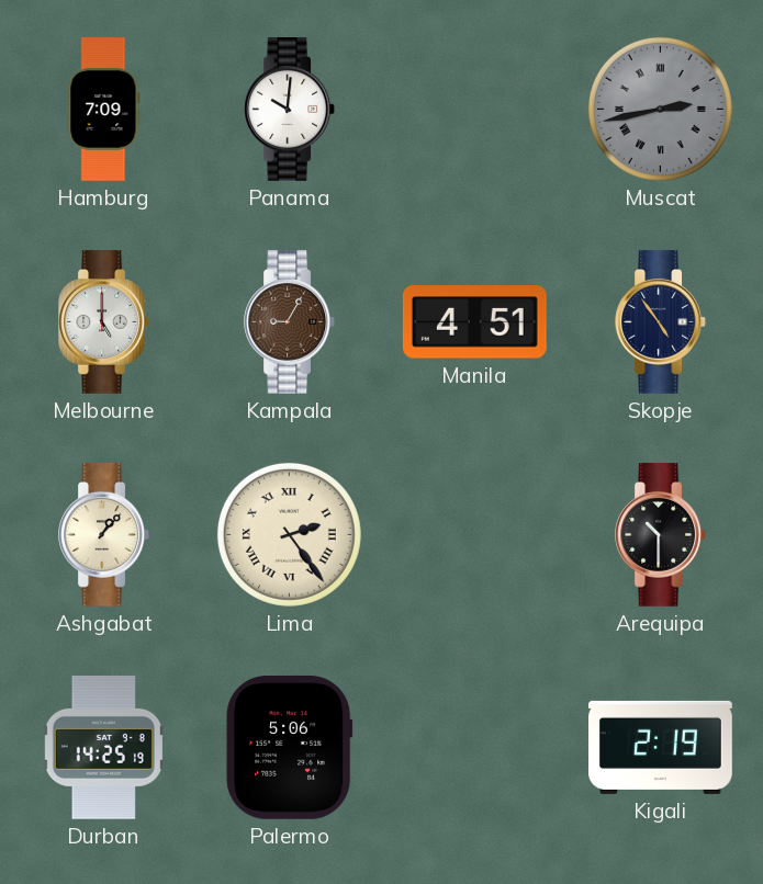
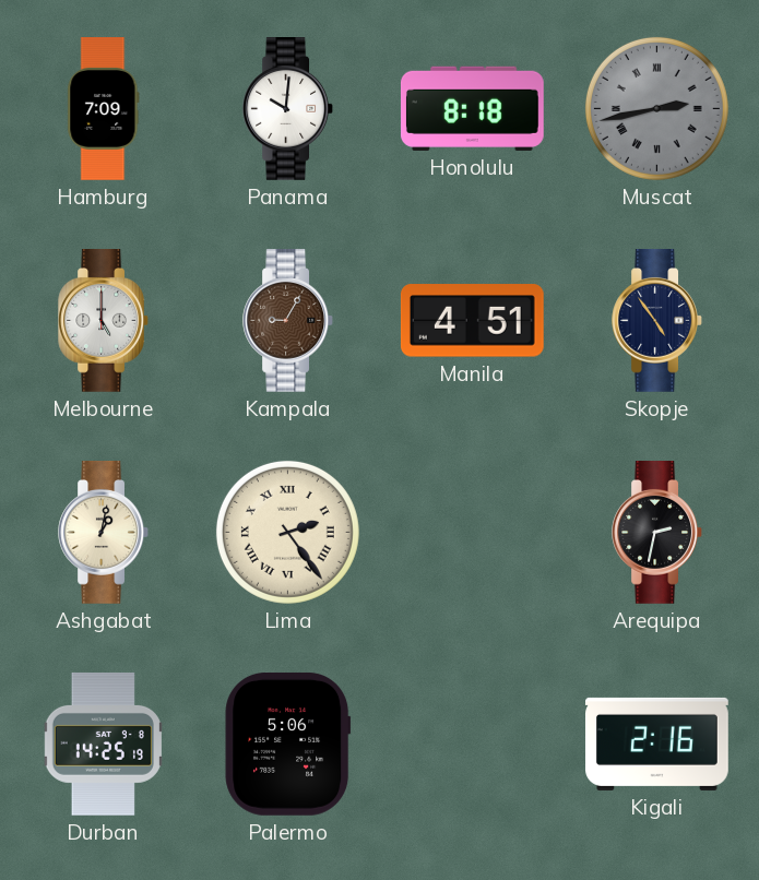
Honolulu: none -> 8:18
Ashgabat: 1:07 -> 1:02
Arequipa: 10:30 -> 2:32
Kigali: 2:19 -> 2:16
